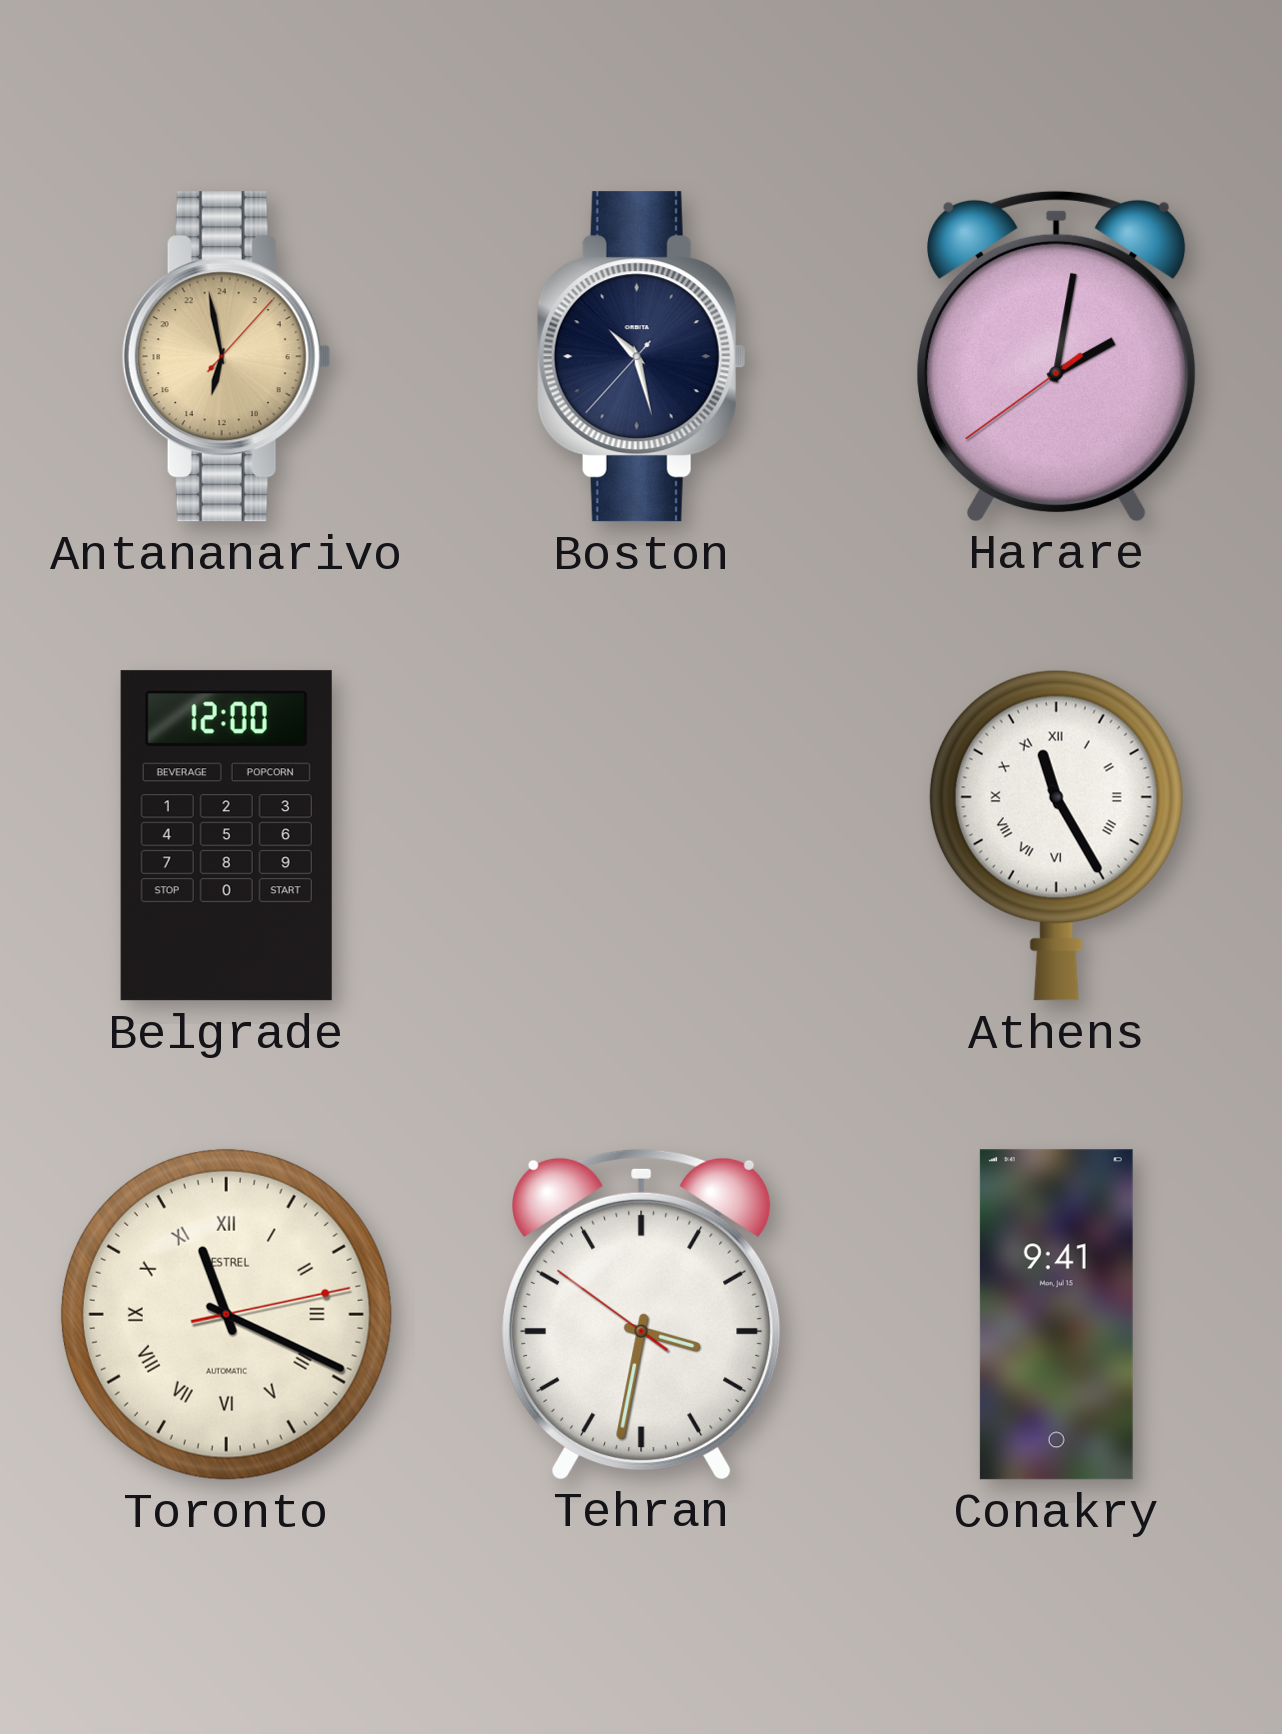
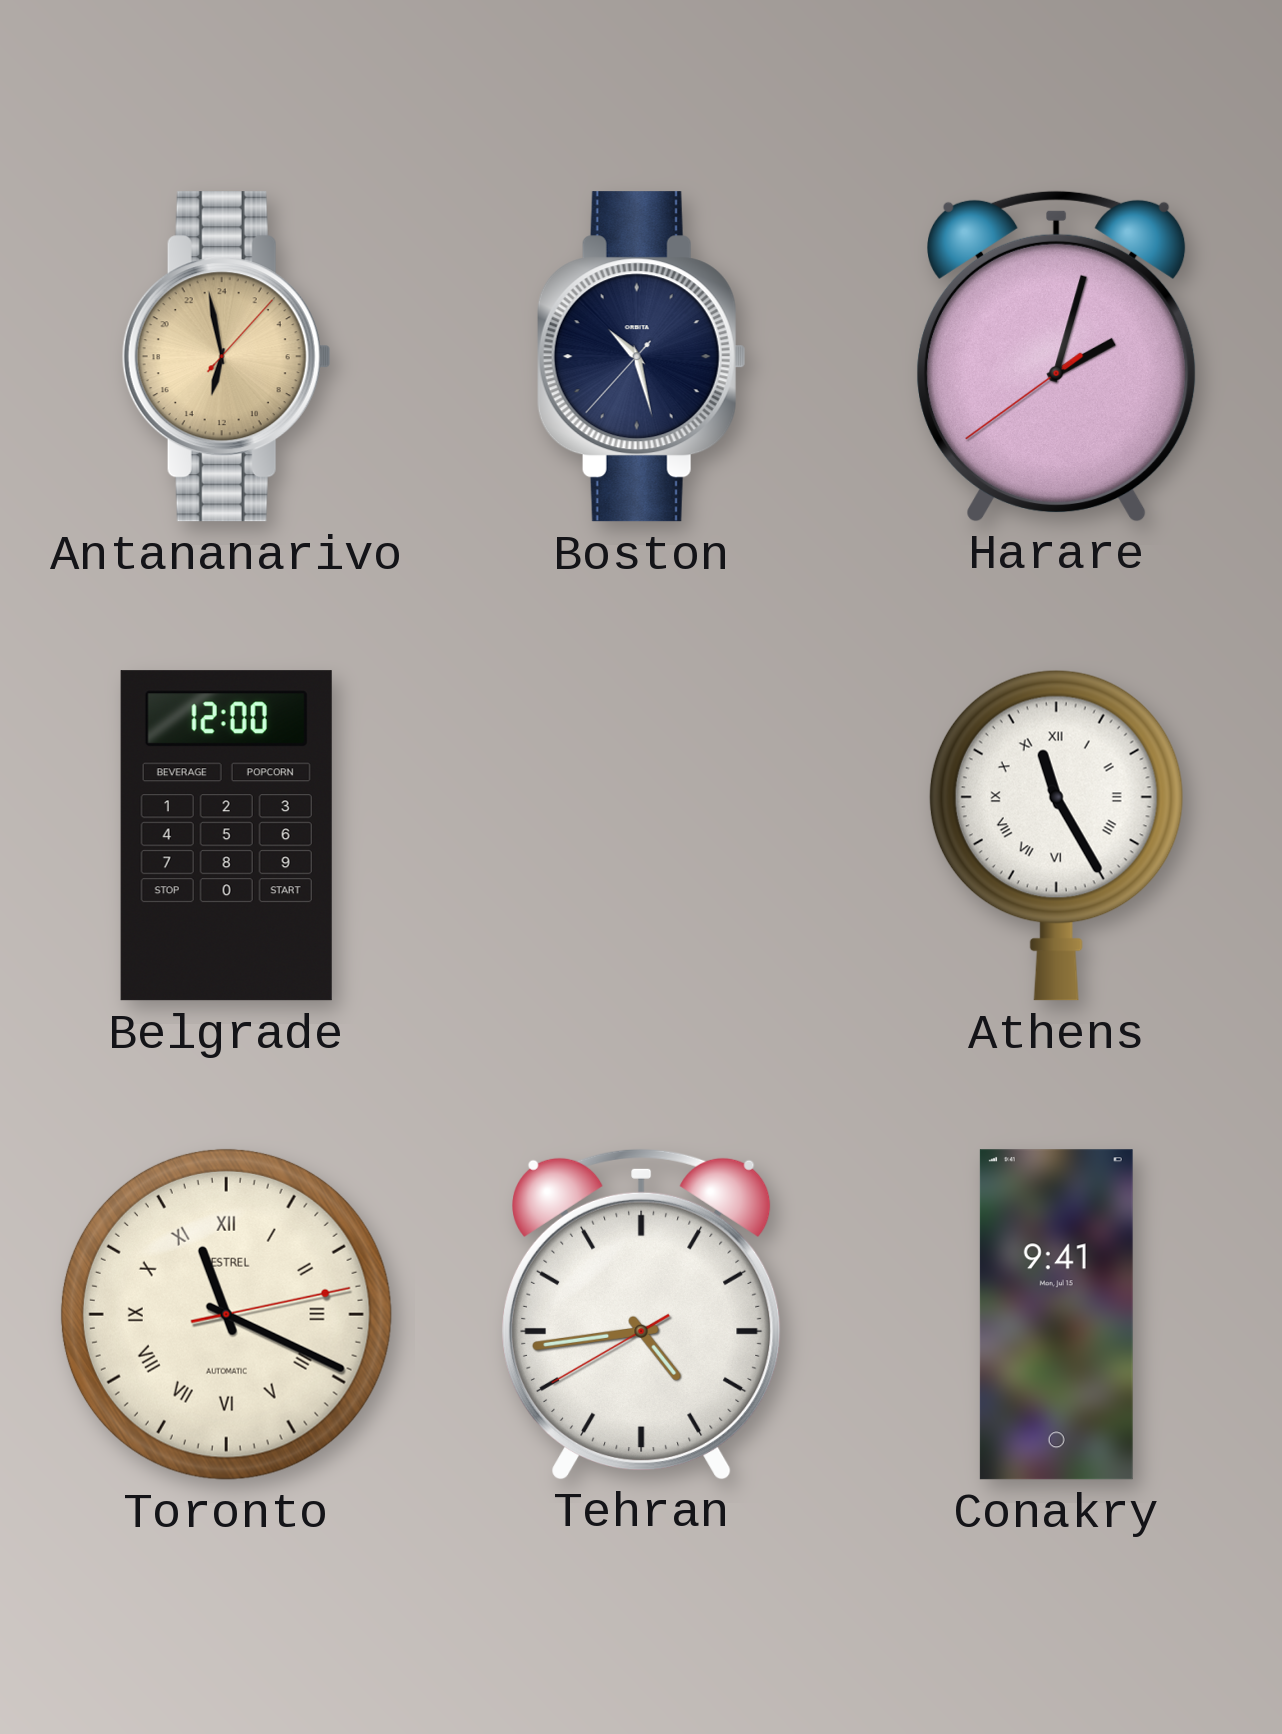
Harare: 2:01 -> 2:02
Tehran: 3:31 -> 4:43
